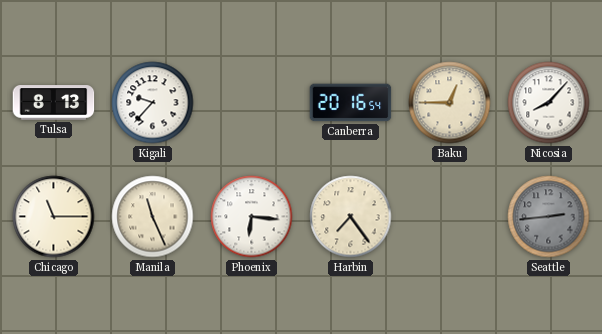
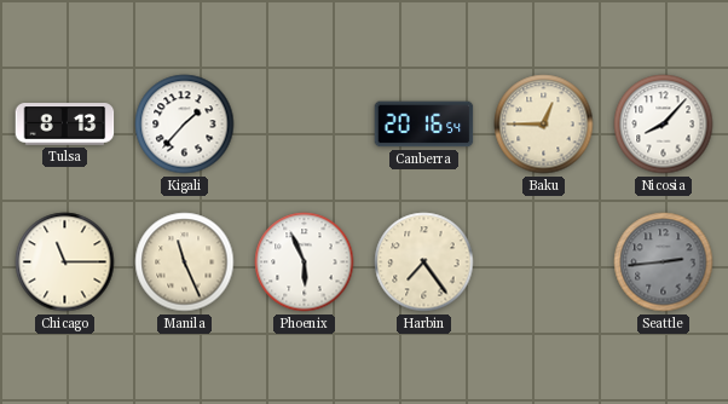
Kigali: 9:37 -> 1:37
Phoenix: 6:16 -> 5:56
